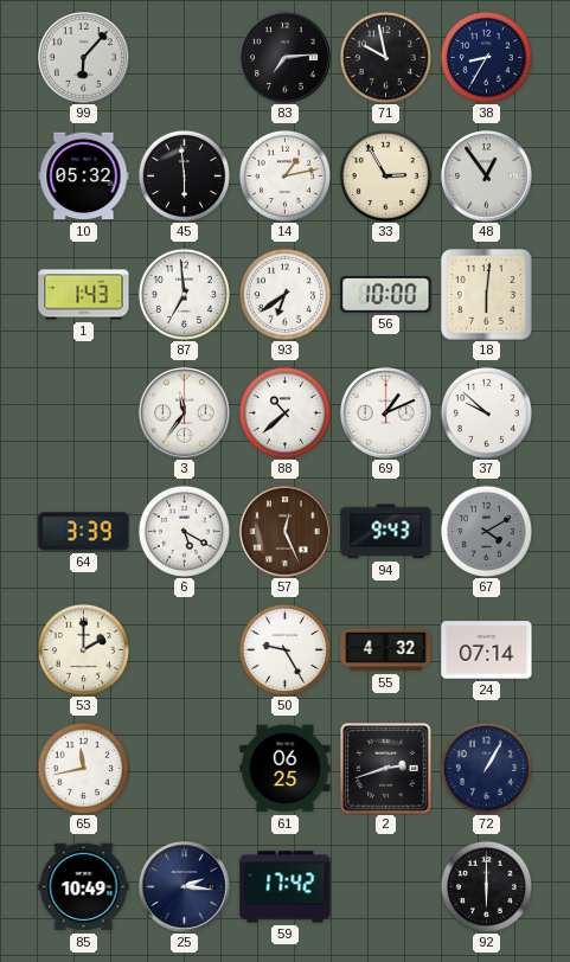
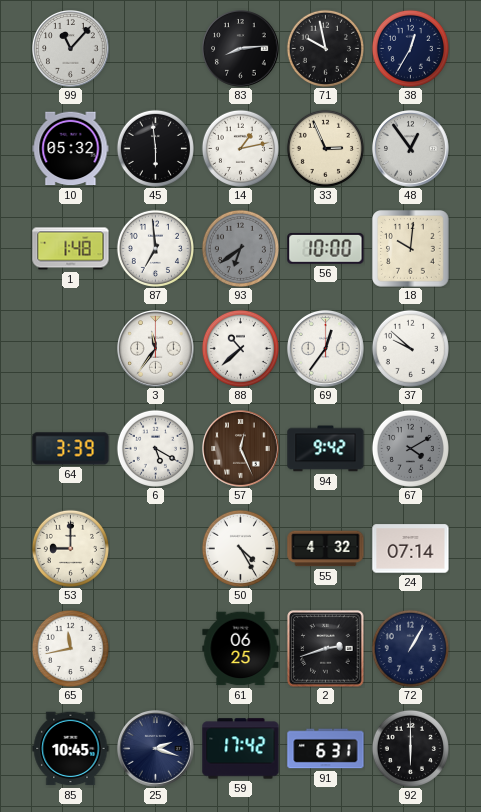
99: 6:07 -> 11:07
83: 7:14 -> 8:14
38: 8:35 -> 12:35
33: 2:55 -> 2:56
1: 1:43 -> 1:48
93 dial: white -> grey
18: 6:01 -> 10:01
69: 1:11 -> 12:36
94: 9:43 -> 9:42
53: 2:00 -> 9:00
50: 9:25 -> 4:25
85: 10:49 -> 10:45
25: 2:16 -> 2:18
91: none -> 6:31
